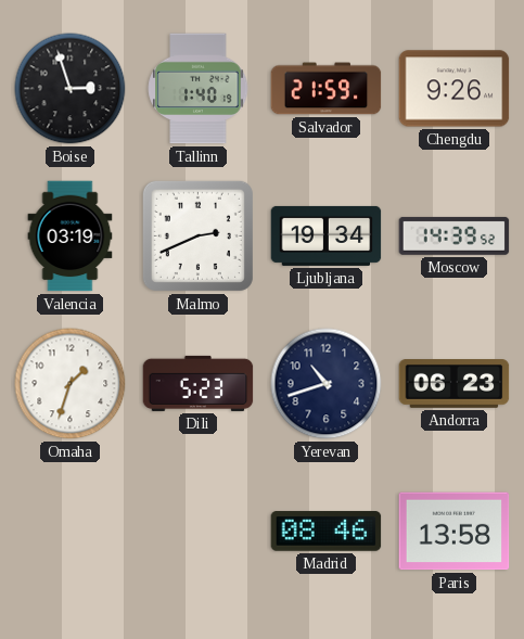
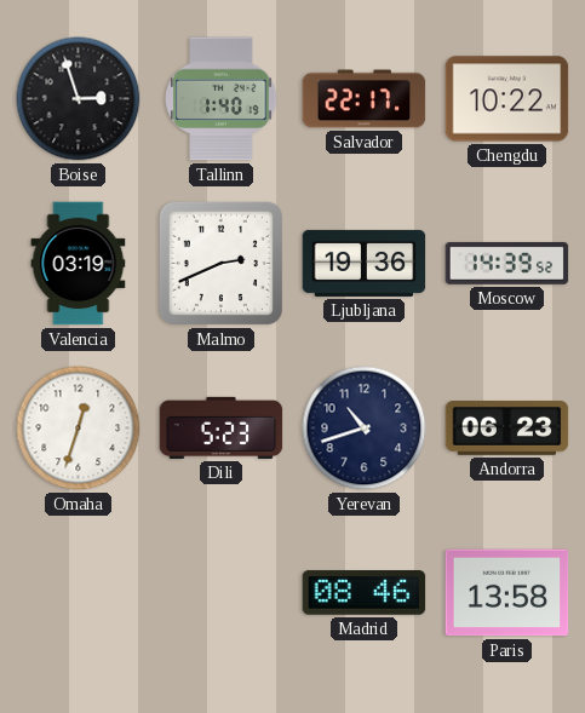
Salvador: 21:59 -> 22:17
Chengdu: 9:26 -> 10:22
Ljubljana: 19:34 -> 19:36
Omaha: 1:33 -> 12:33
